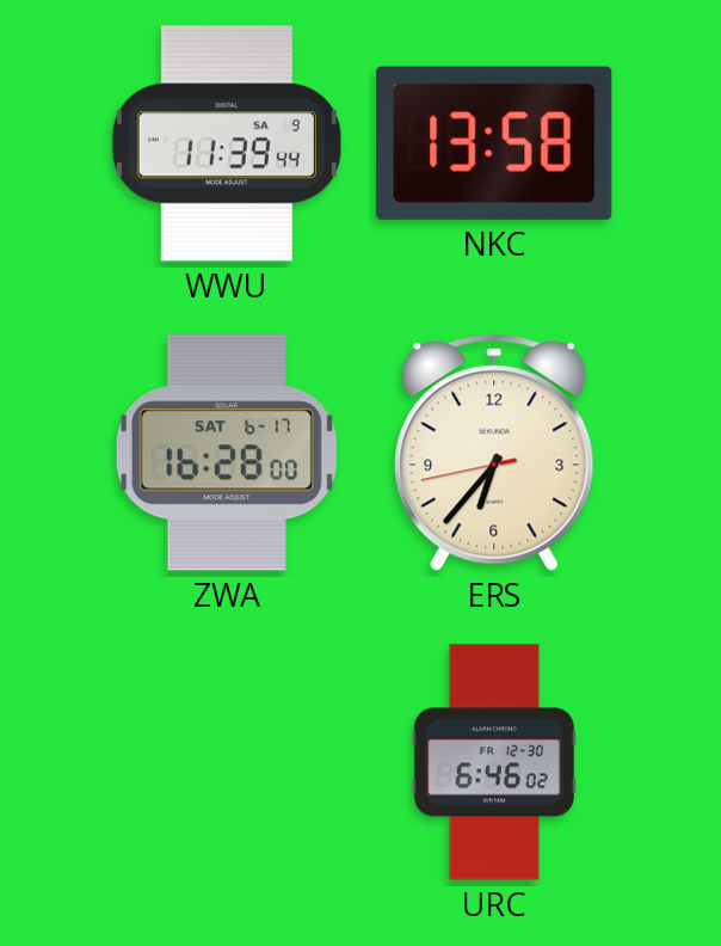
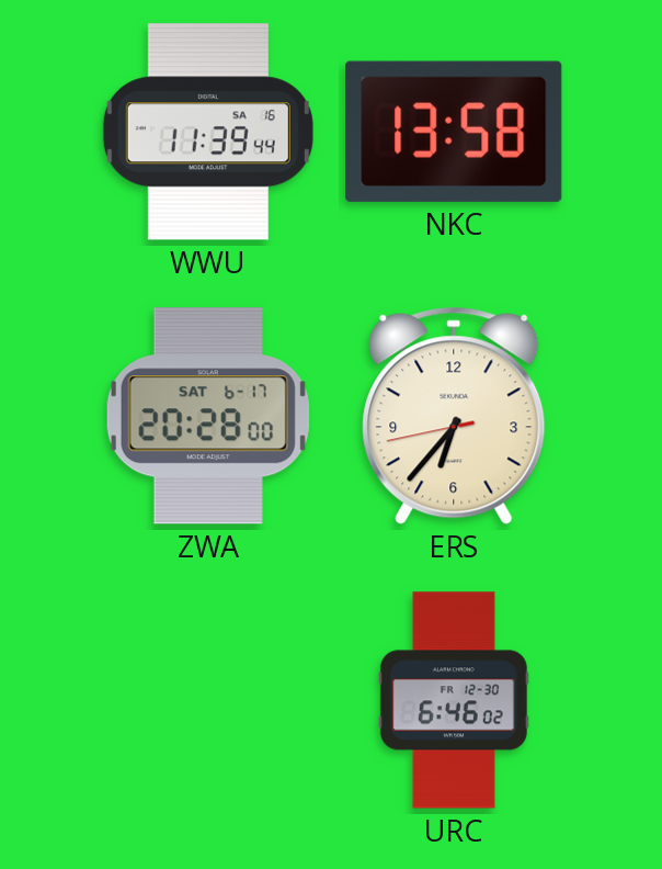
WWU date: SA 9 -> SA 16
ZWA: 16:28 -> 20:28
